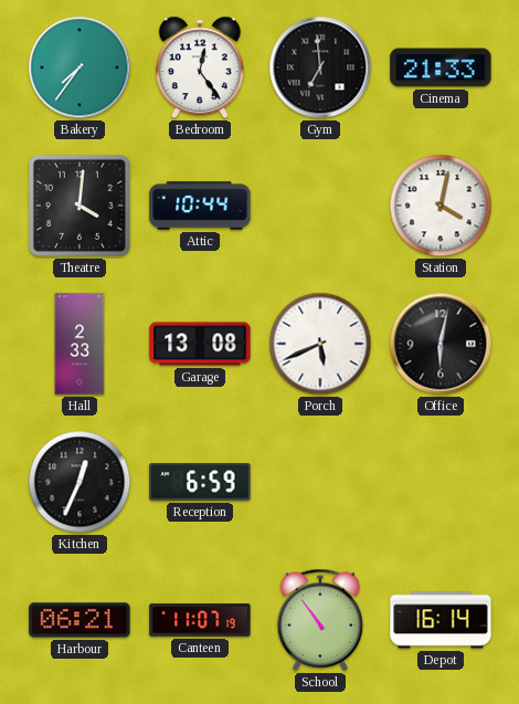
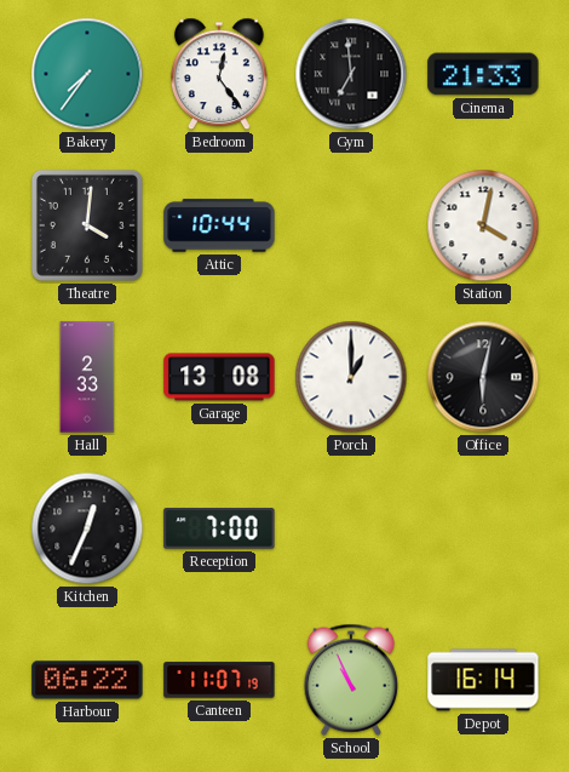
Porch: 5:41 -> 1:00
Reception: 6:59 -> 7:00
Harbour: 06:21 -> 06:22
School: 10:54 -> 10:56
